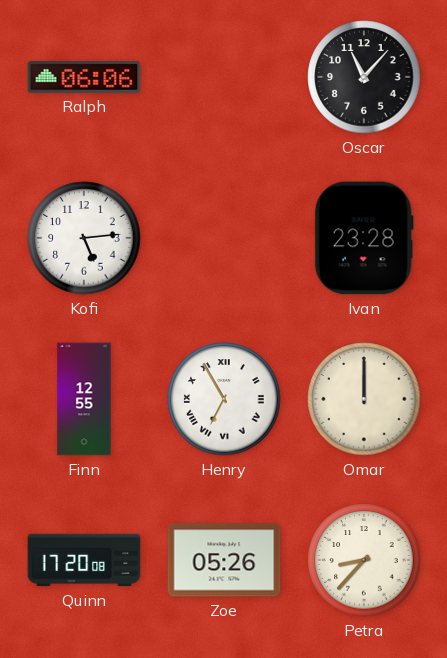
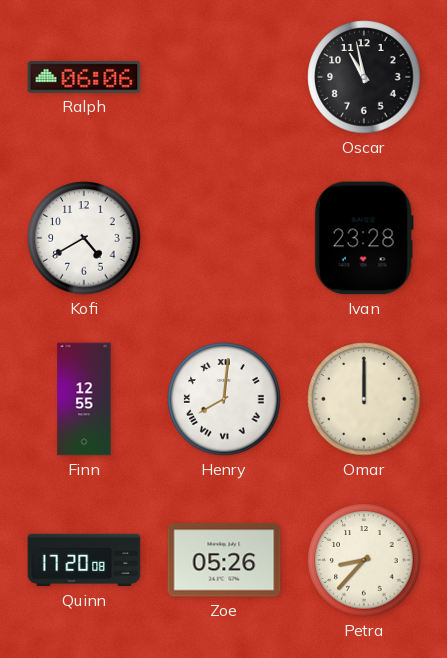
Oscar: 11:07 -> 10:58
Kofi: 5:14 -> 4:40
Henry: 6:55 -> 8:01
